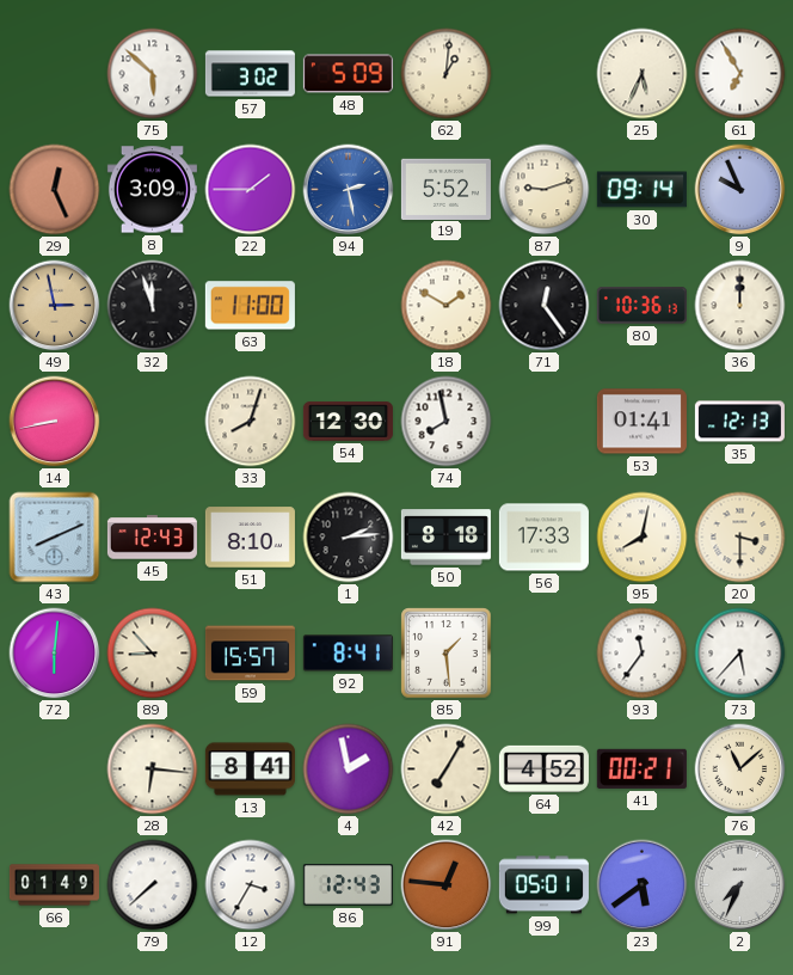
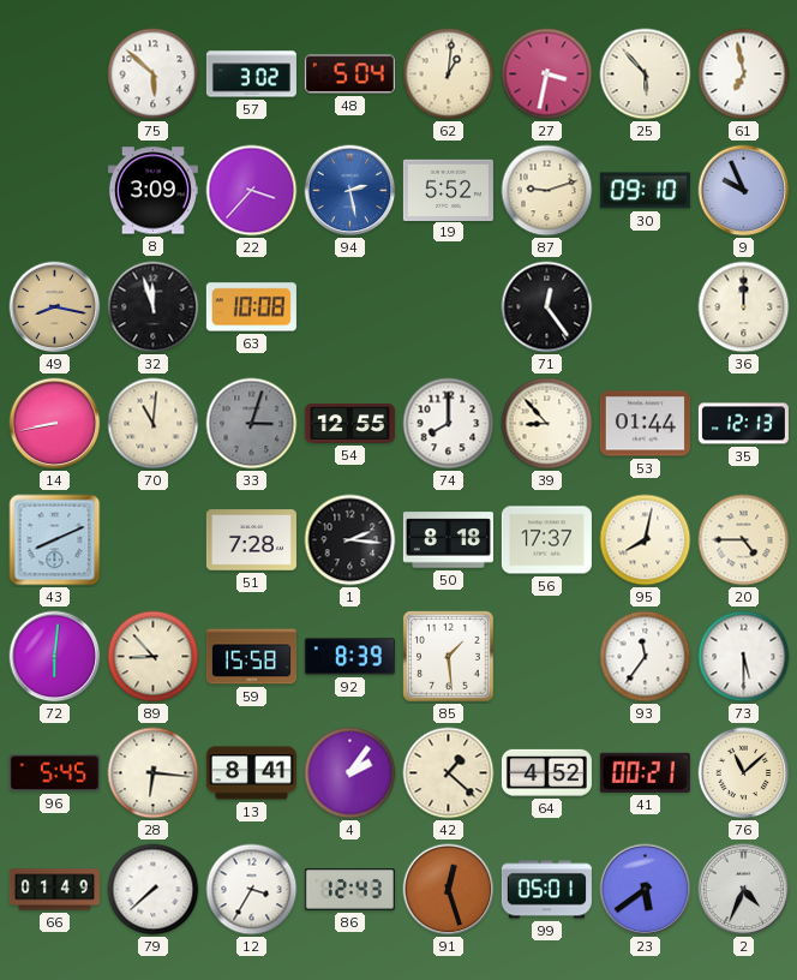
48: 5:09 -> 5:04
27: none -> 3:32
25: 5:34 -> 5:53
61: 6:55 -> 6:58
29: 12:26 -> none
22: 1:45 -> 3:37
30: 09:14 -> 09:10
49: 2:58 -> 8:17
63: 11:00 -> 10:08
18: 1:50 -> none
80: 10:36 -> none
70: none -> 11:01
33: 8:03 -> 3:03
33 dial: cream -> grey
54: 12:30 -> 12:55
74: 7:58 -> 8:00
39: none -> 8:53
53: 01:41 -> 01:44
45: 12:43 -> none
51: 8:10 -> 7:28
1: 2:14 -> 2:16
56: 17:33 -> 17:37
20: 3:30 -> 4:45
59: 15:57 -> 15:58
92: 8:41 -> 8:39
73: 5:37 -> 5:30
96: none -> 5:45
4: 1:58 -> 2:06
42: 7:05 -> 1:22
91: 12:46 -> 12:27
2: 7:34 -> 4:34
